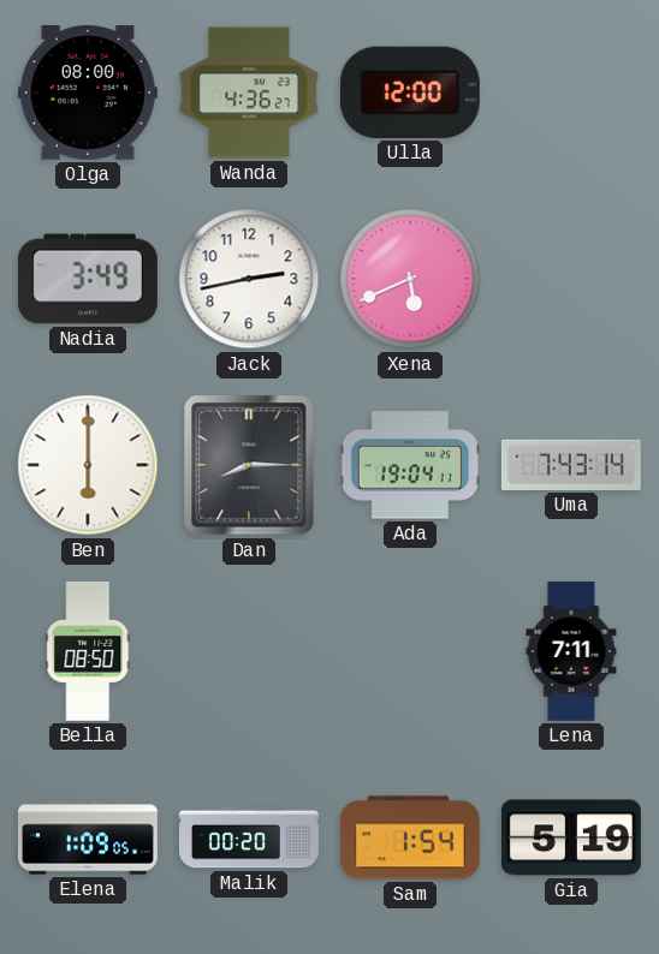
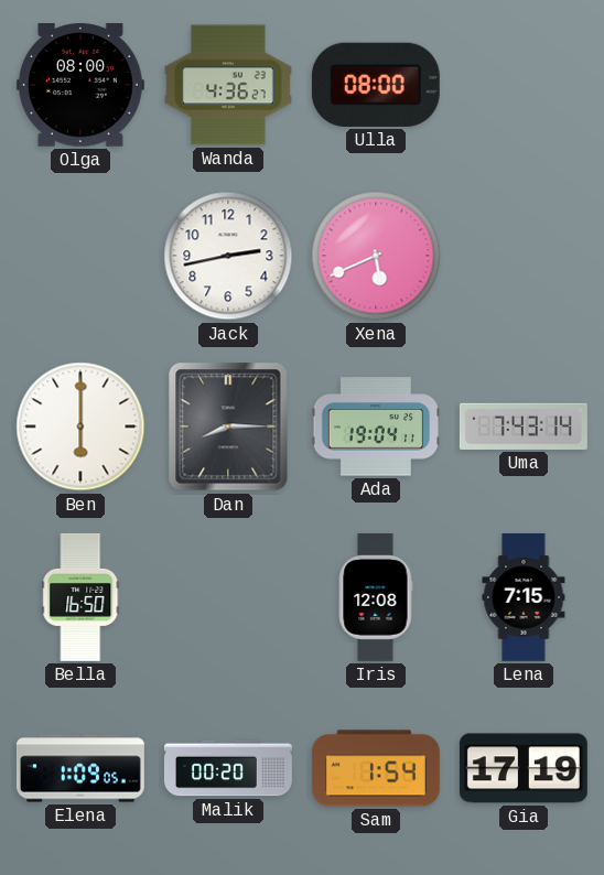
Ulla: 12:00 -> 08:00
Nadia: 3:49 -> none
Bella: 08:50 -> 16:50
Iris: none -> 12:08
Lena: 7:11 -> 7:15
Gia: 5:19 -> 17:19
